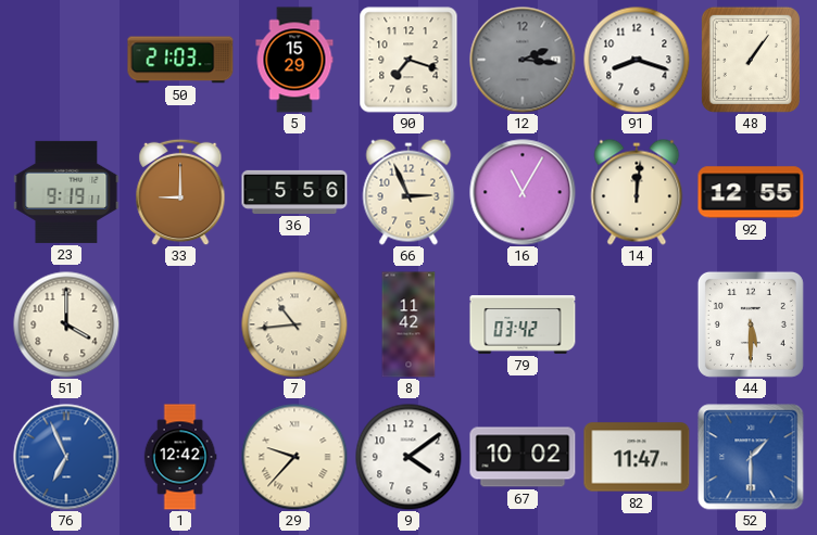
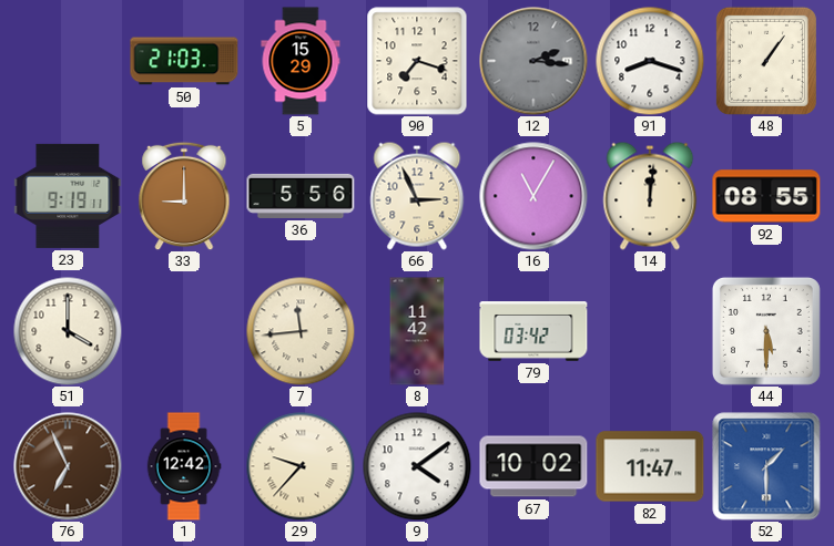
92: 12:55 -> 08:55
7: 10:44 -> 11:44
76 dial: blue -> brown
